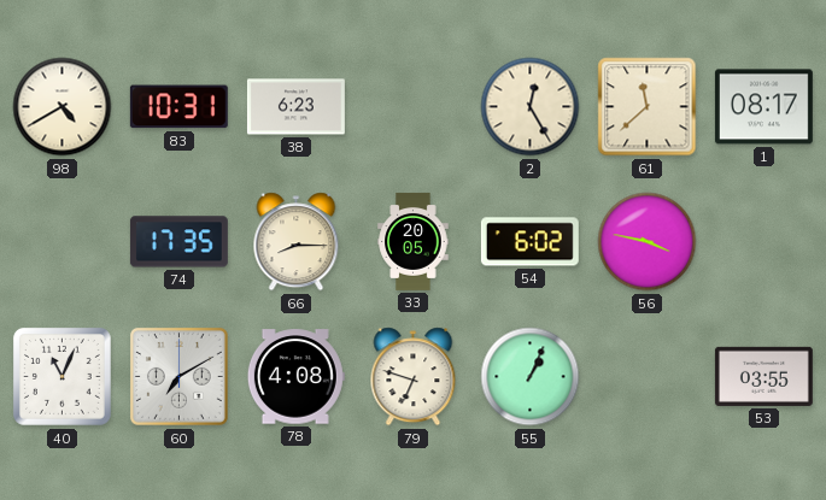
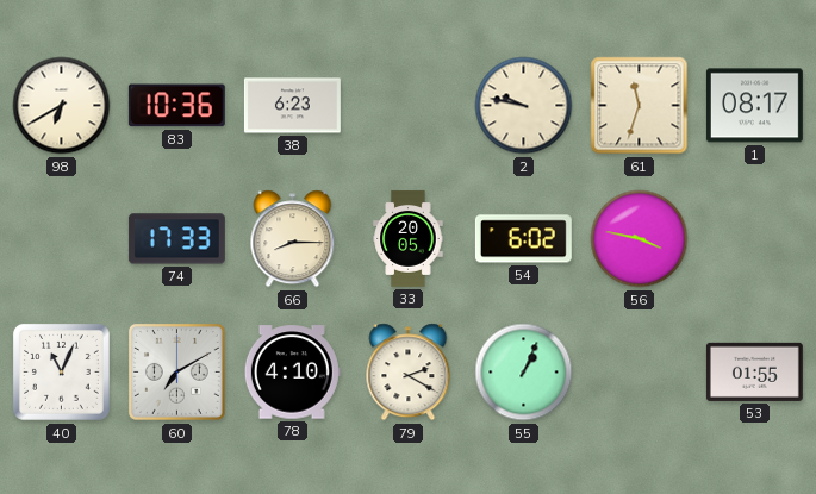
98: 4:40 -> 6:40
83: 10:31 -> 10:36
2: 12:25 -> 9:47
61: 11:38 -> 11:33
74: 17:35 -> 17:33
78: 4:08 -> 4:10
79: 6:48 -> 2:20
53: 03:55 -> 01:55
